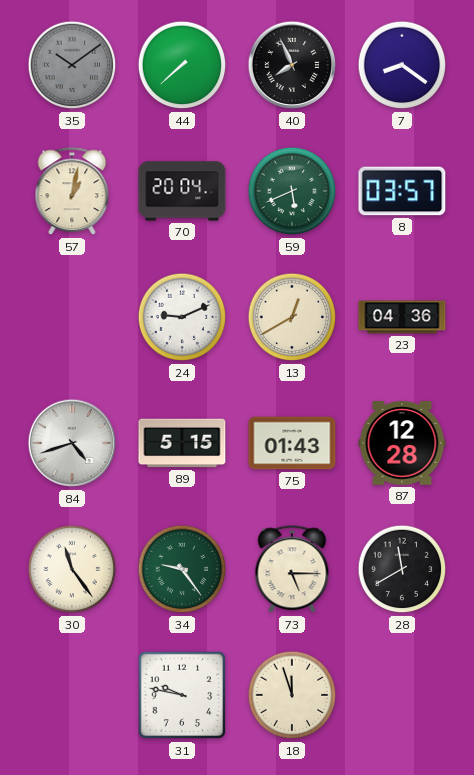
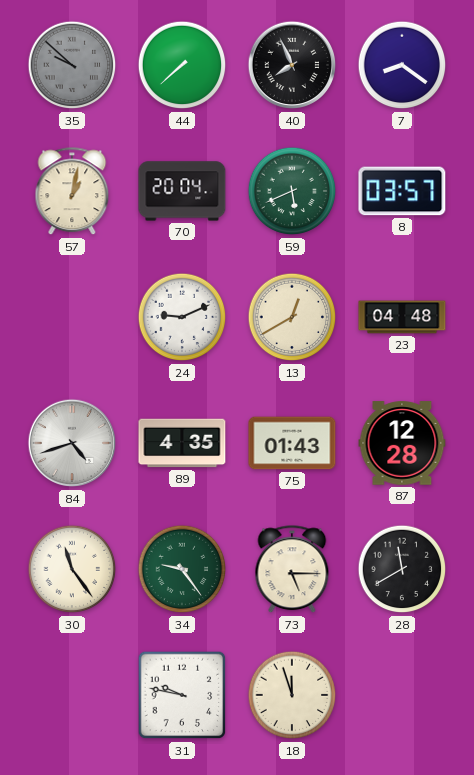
35: 10:09 -> 9:52
23: 04:36 -> 04:48
89: 5:15 -> 4:35
